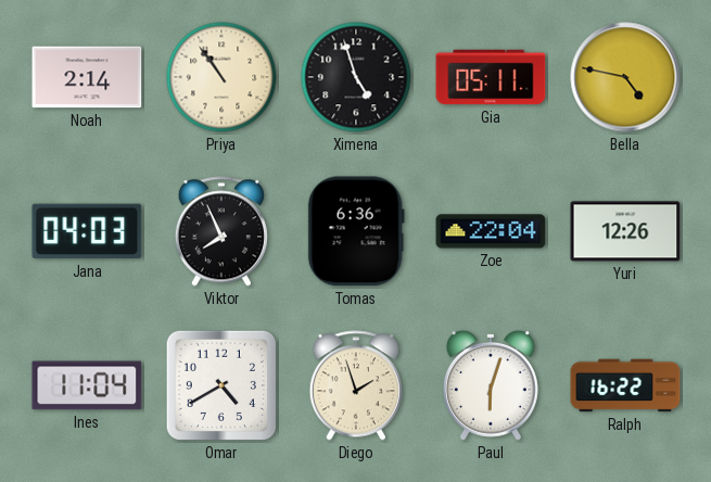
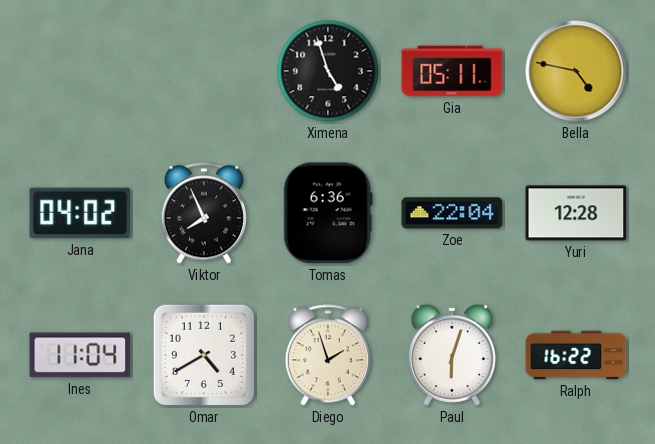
Noah: 2:14 -> none
Priya: 10:54 -> none
Jana: 04:03 -> 04:02
Yuri: 12:26 -> 12:28
